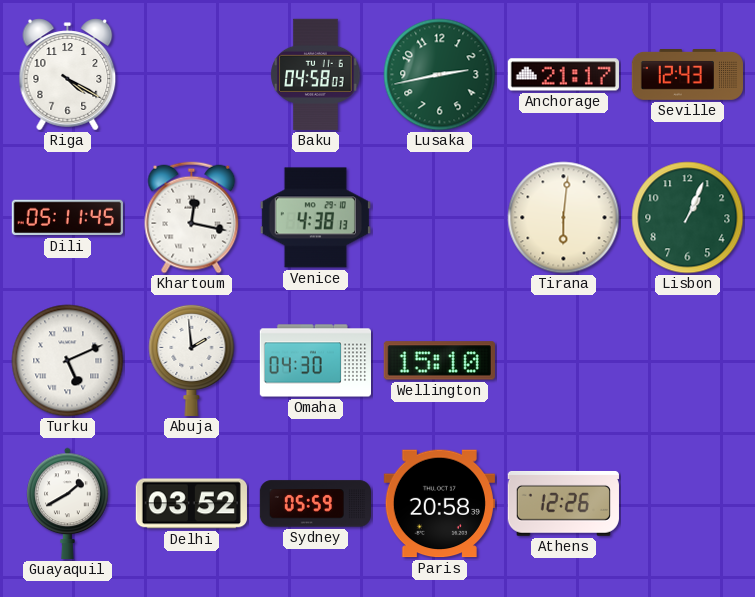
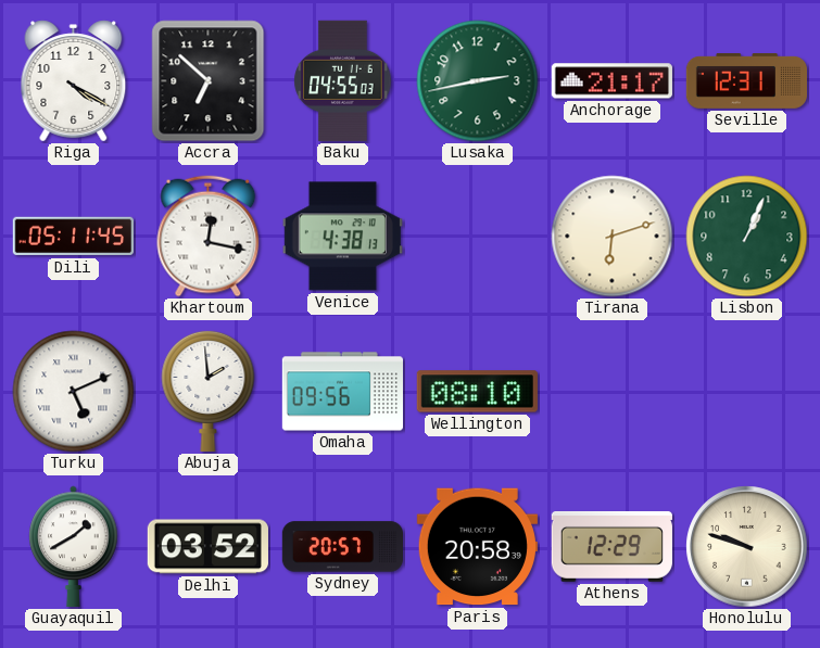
Accra: none -> 6:52
Baku: 04:58 -> 04:55
Seville: 12:43 -> 12:31
Tirana: 6:01 -> 6:12
Omaha: 04:30 -> 09:56
Wellington: 15:10 -> 08:10
Sydney: 05:59 -> 20:57
Athens: 12:26 -> 12:29
Honolulu: none -> 9:48
